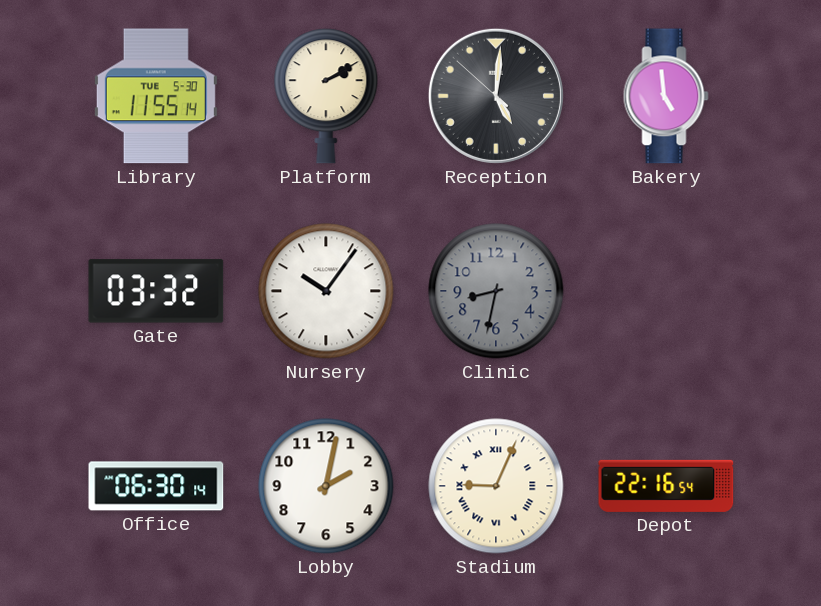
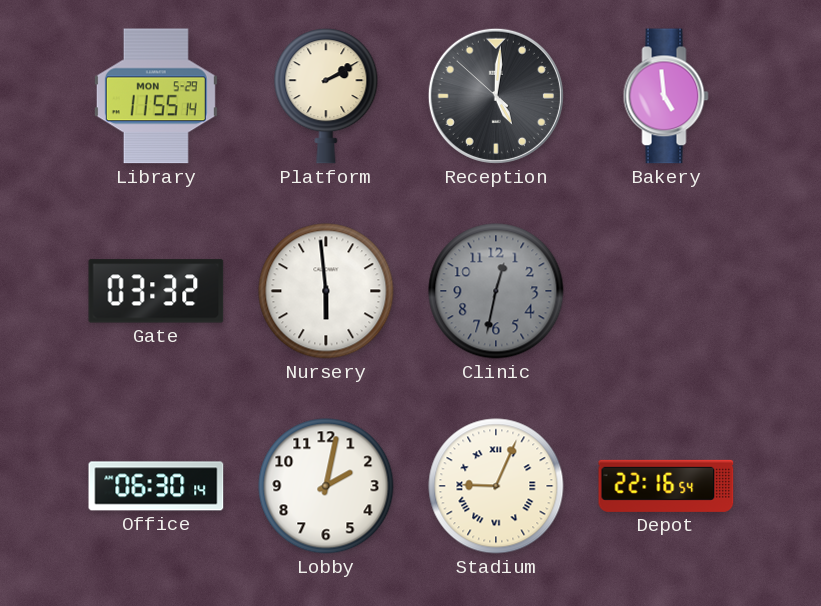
Library date: TUE 5-30 -> MON 5-29
Nursery: 10:06 -> 5:59
Clinic: 8:32 -> 12:32
